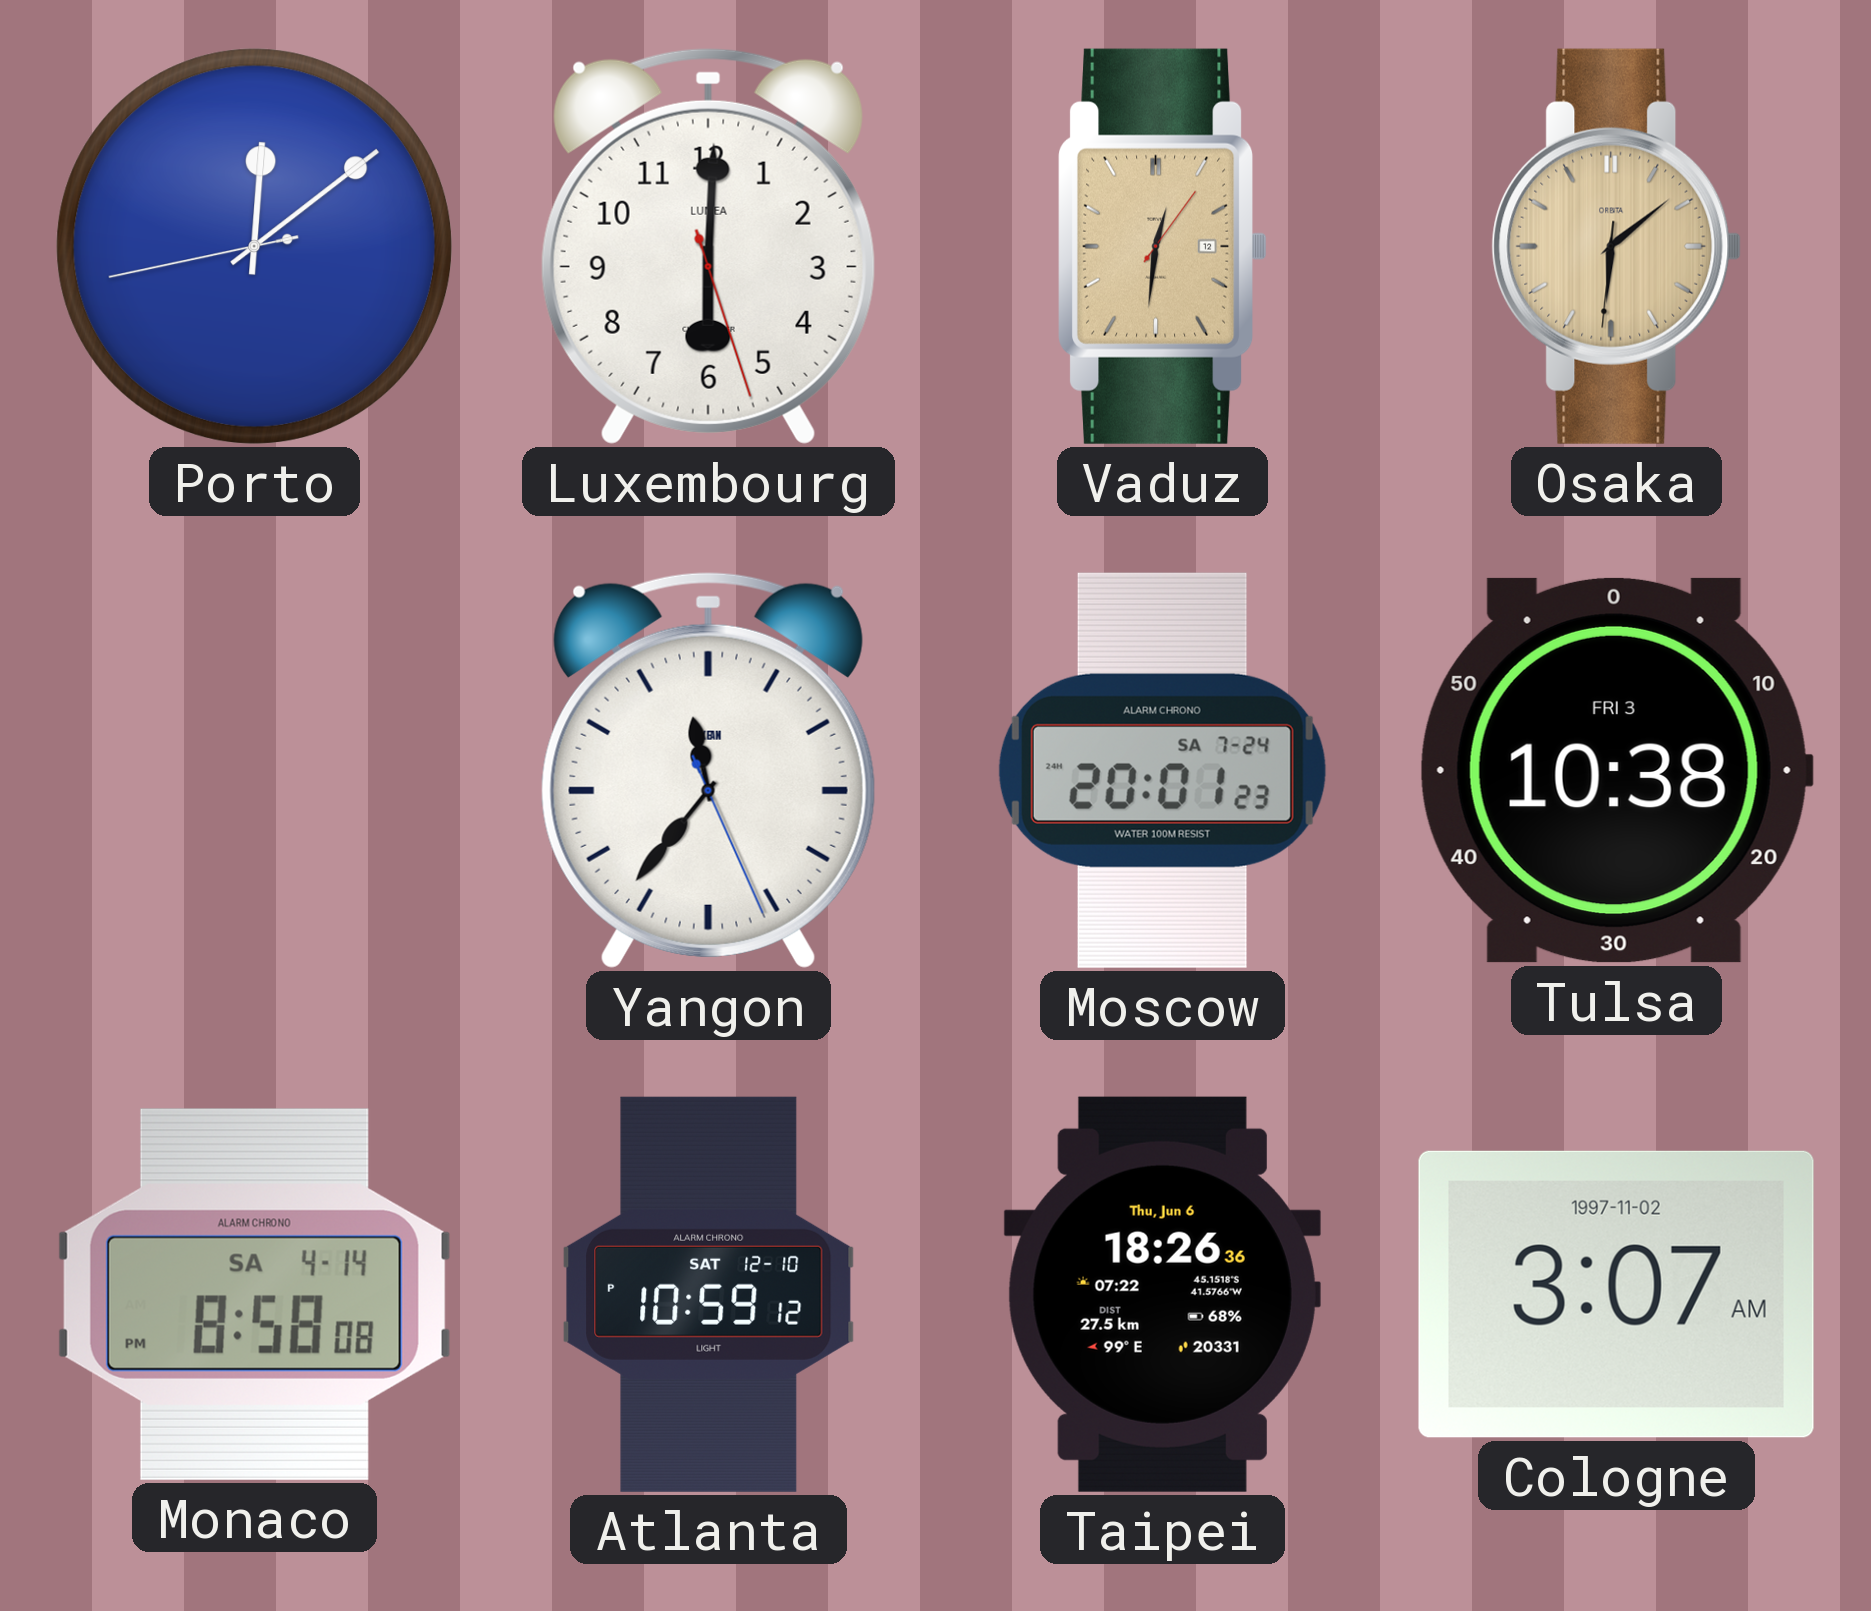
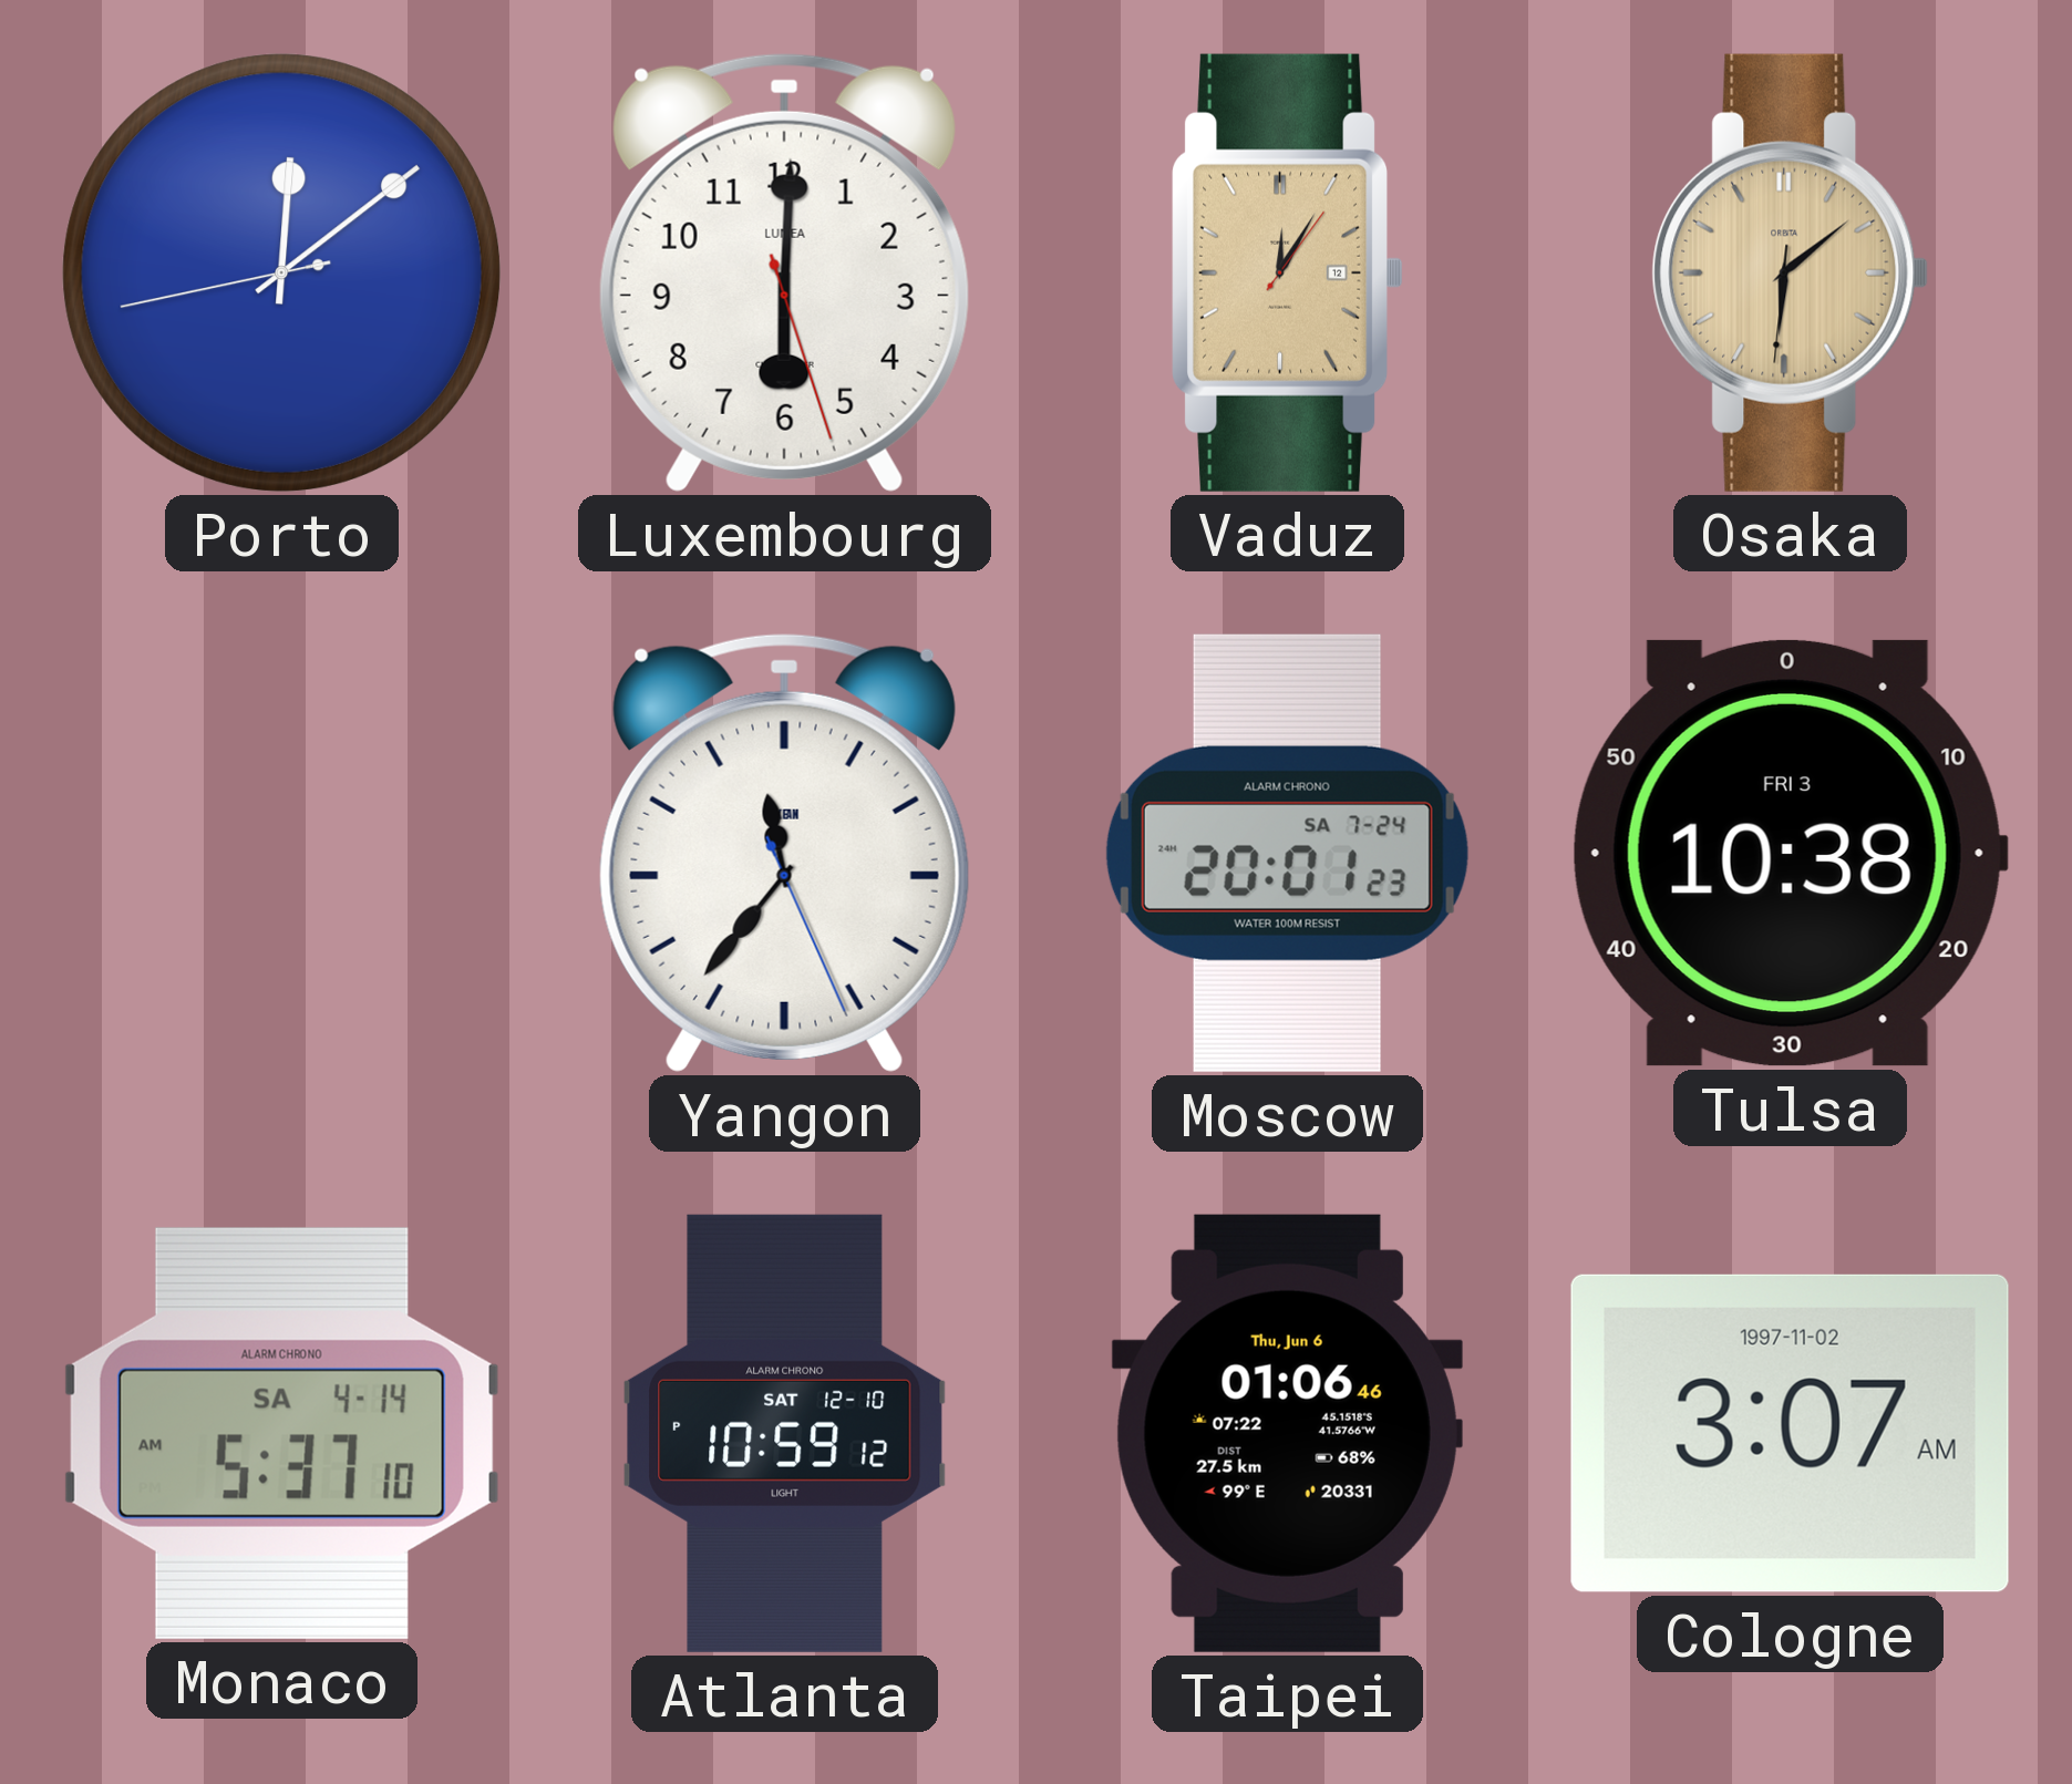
Vaduz: 12:31 -> 12:05
Monaco: 8:58 -> 5:37
Taipei: 18:26 -> 01:06
